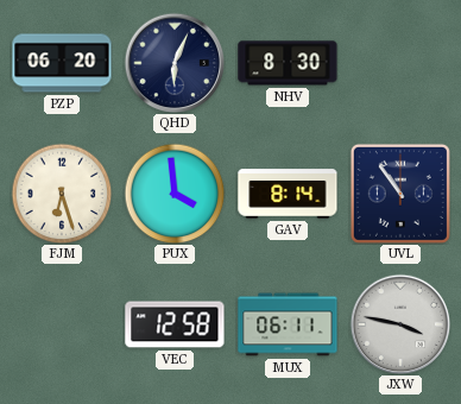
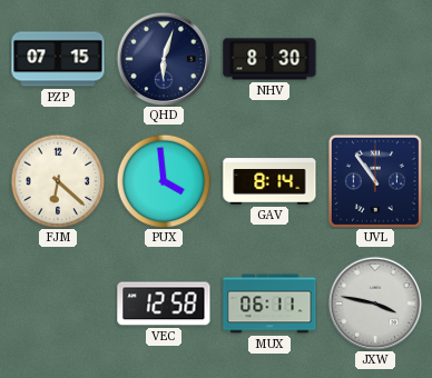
PZP: 06:20 -> 07:15
QHD: 6:04 -> 6:03
FJM: 6:27 -> 6:22
